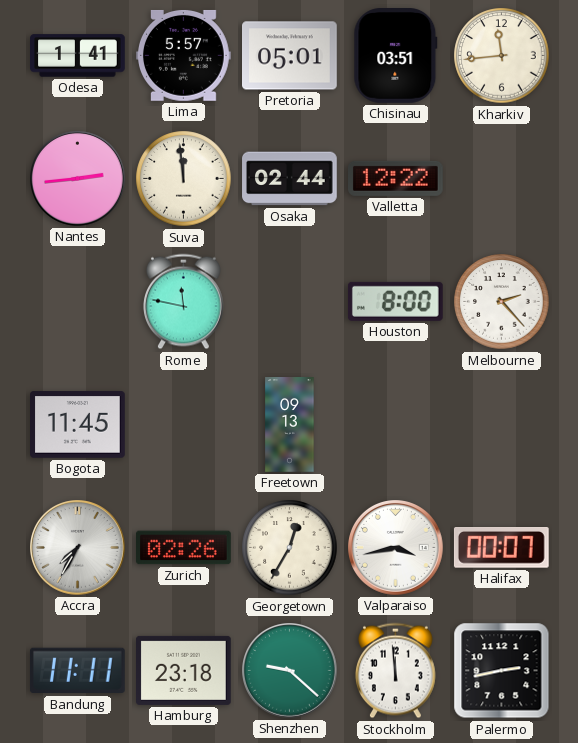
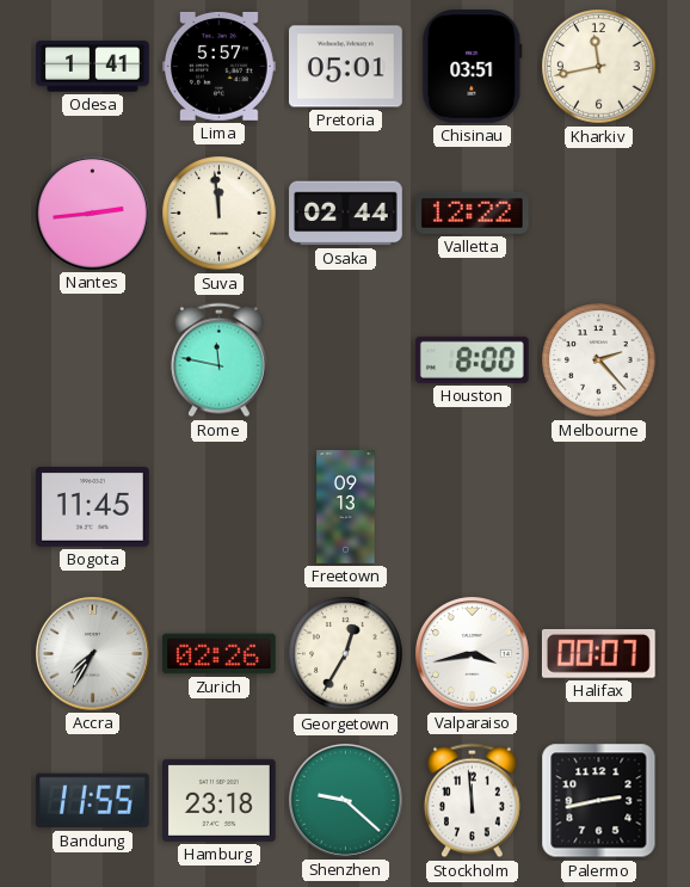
Kharkiv: 11:44 -> 11:43
Bandung: 11:11 -> 11:55
